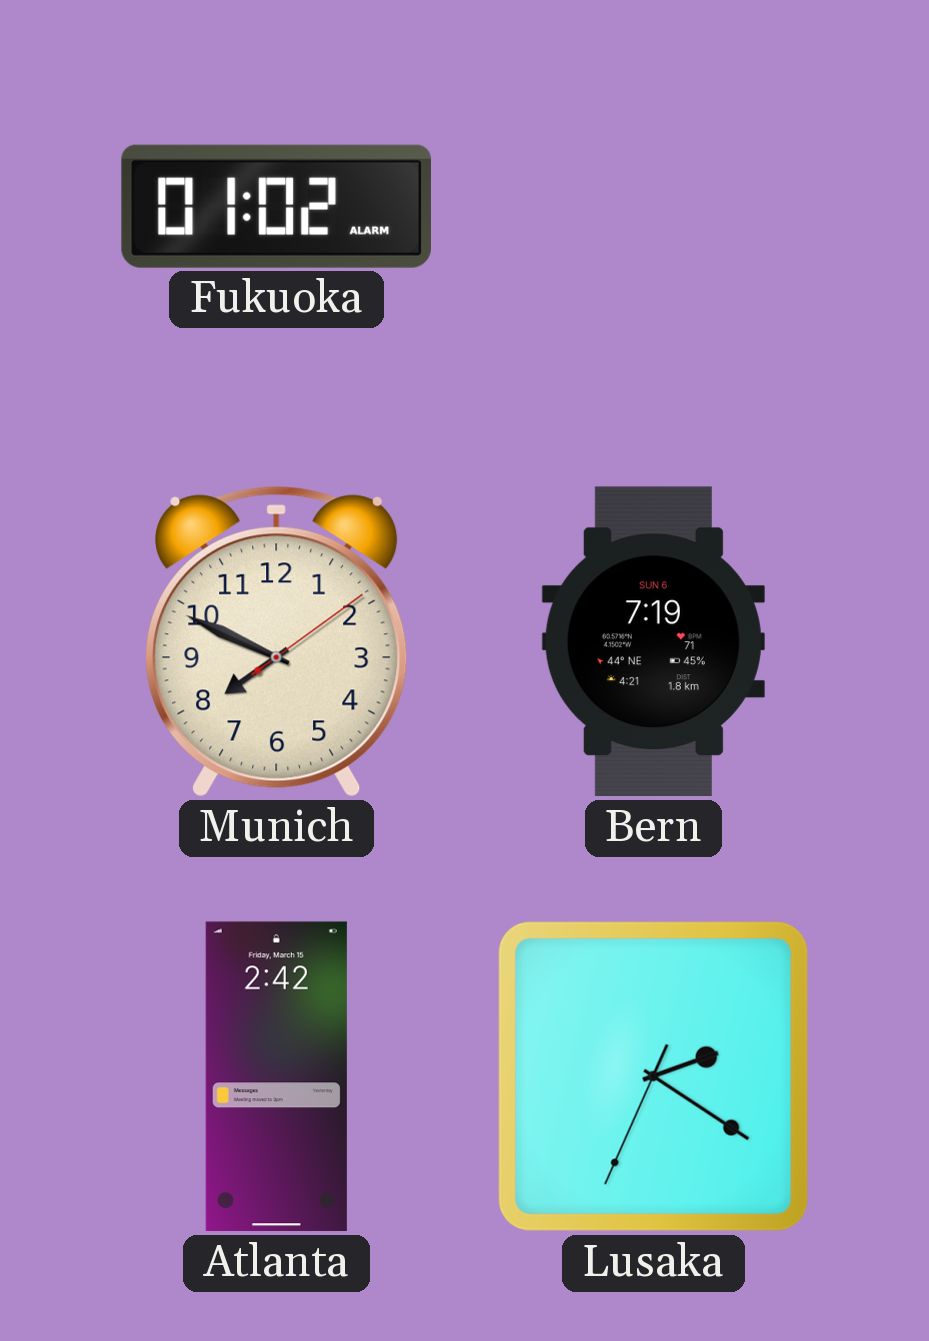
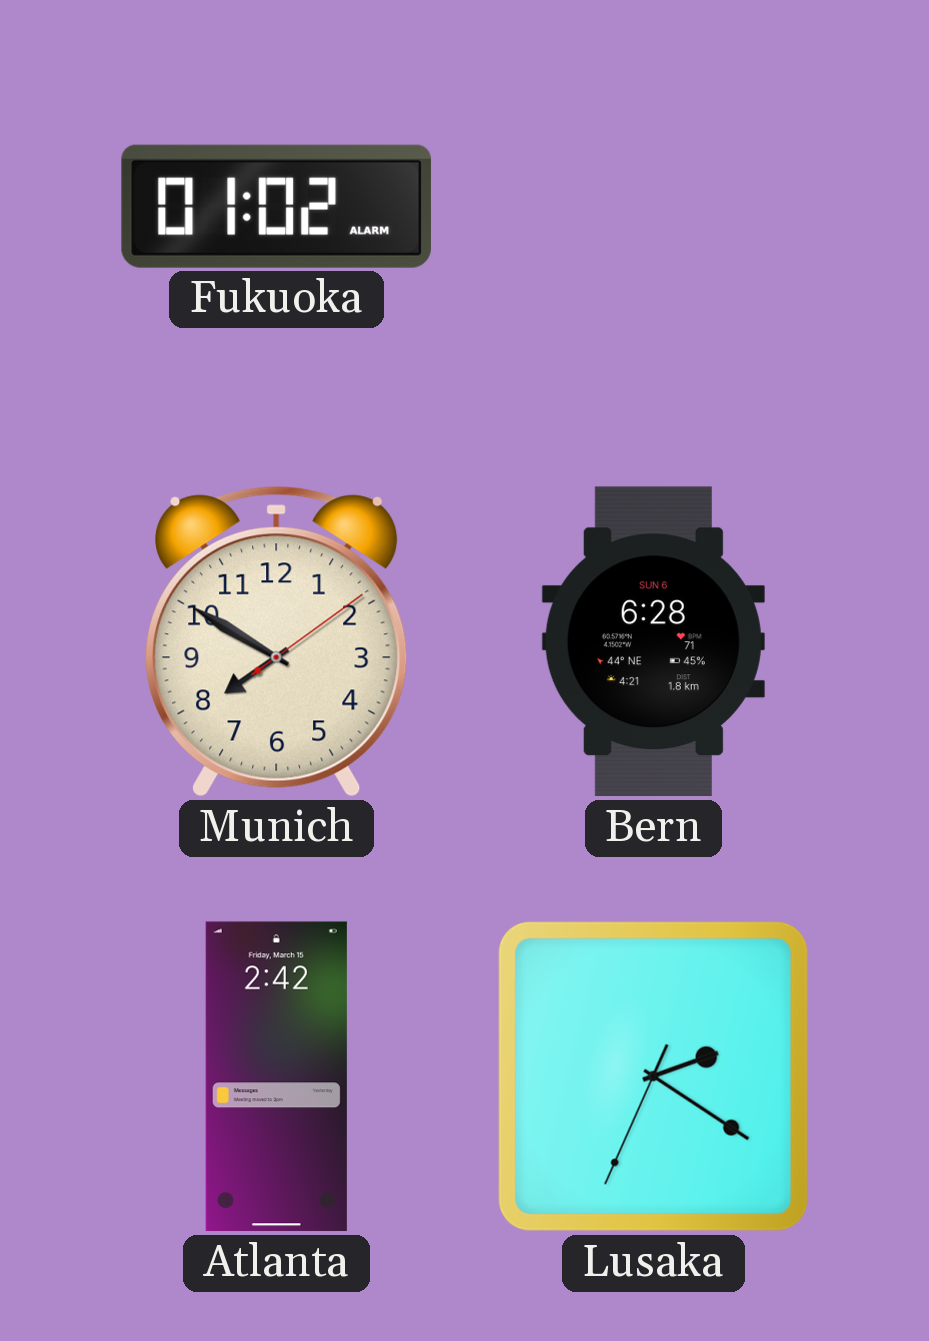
Munich: 7:49 -> 7:50
Bern: 7:19 -> 6:28
